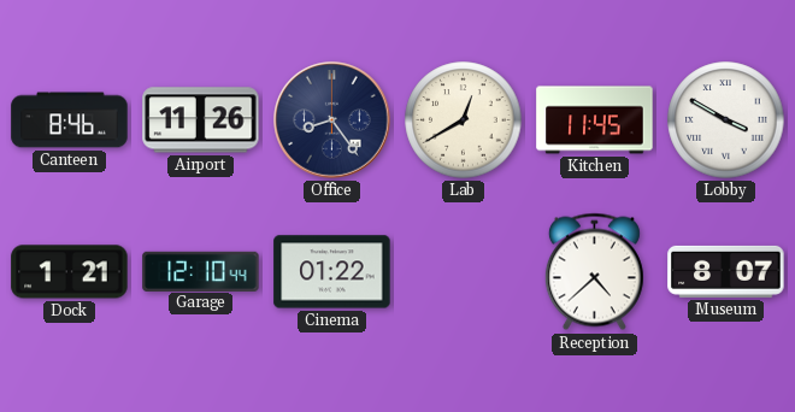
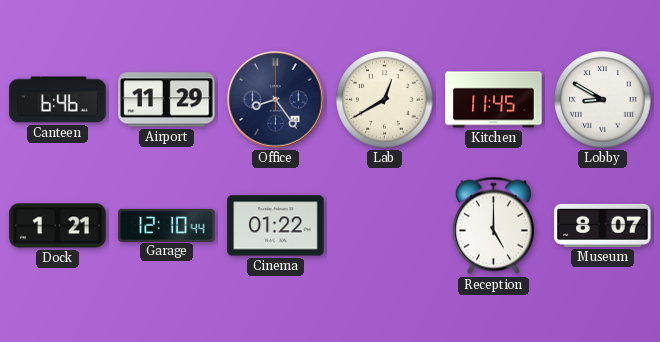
Canteen: 8:46 -> 6:46
Airport: 11:26 -> 11:29
Lobby: 3:50 -> 8:50
Reception: 4:38 -> 5:00
